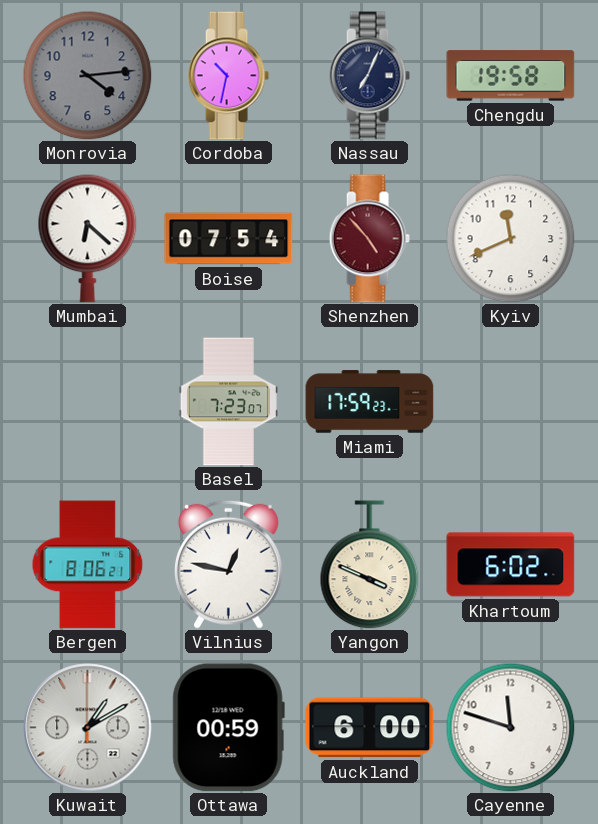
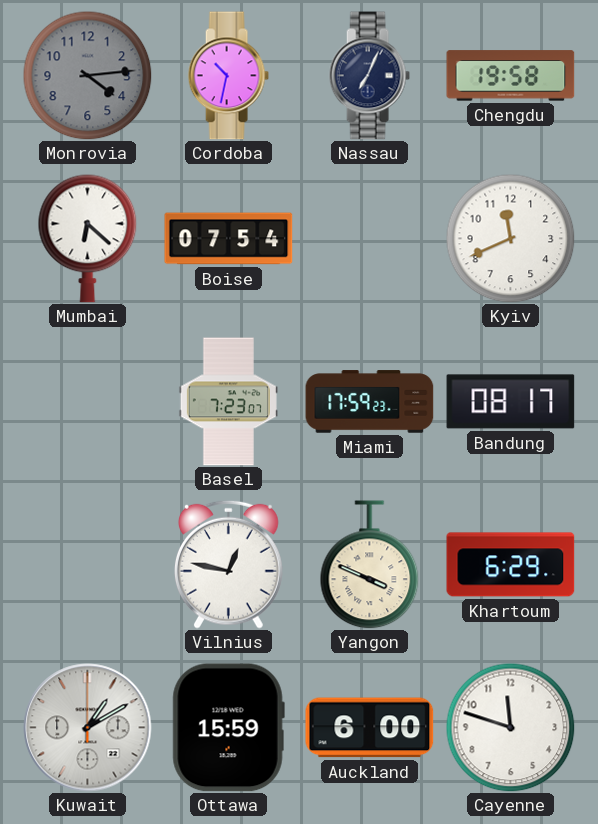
Shenzhen: 4:53 -> none
Bandung: none -> 08:17
Bergen: 8:06 -> none
Khartoum: 6:02 -> 6:29
Ottawa: 00:59 -> 15:59
